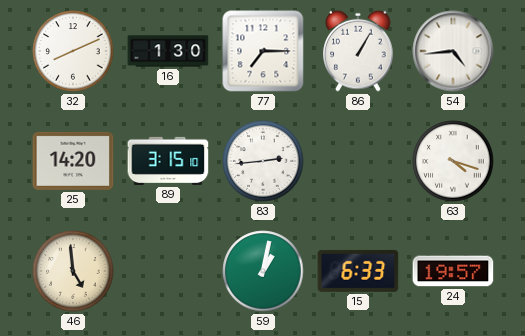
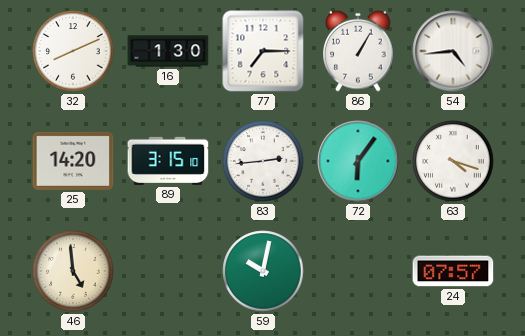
72: none -> 6:06
59: 1:02 -> 10:02
15: 6:33 -> none
24: 19:57 -> 07:57
